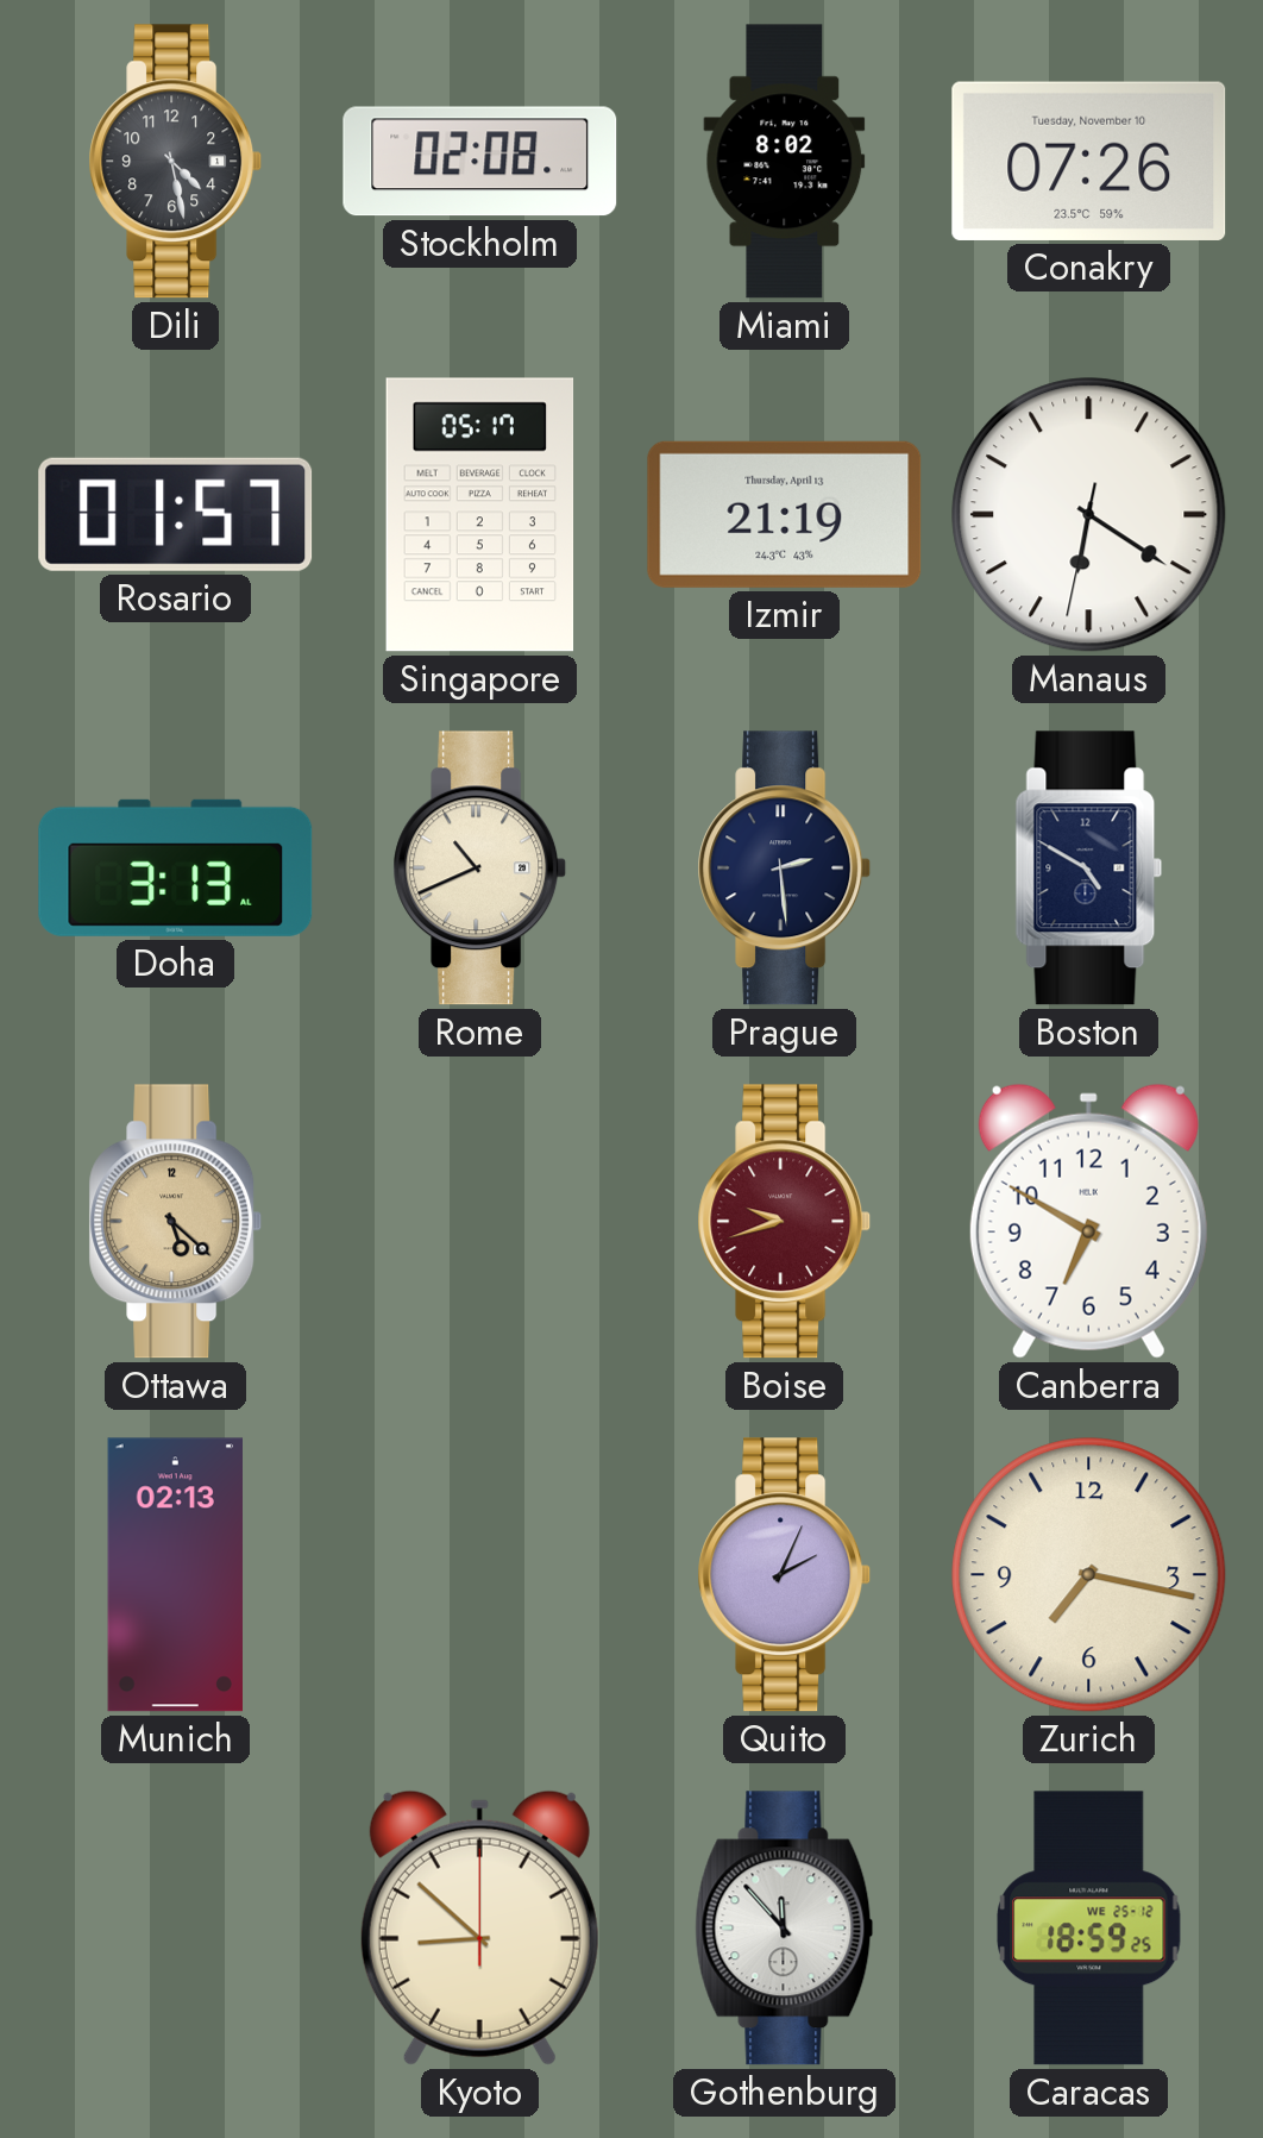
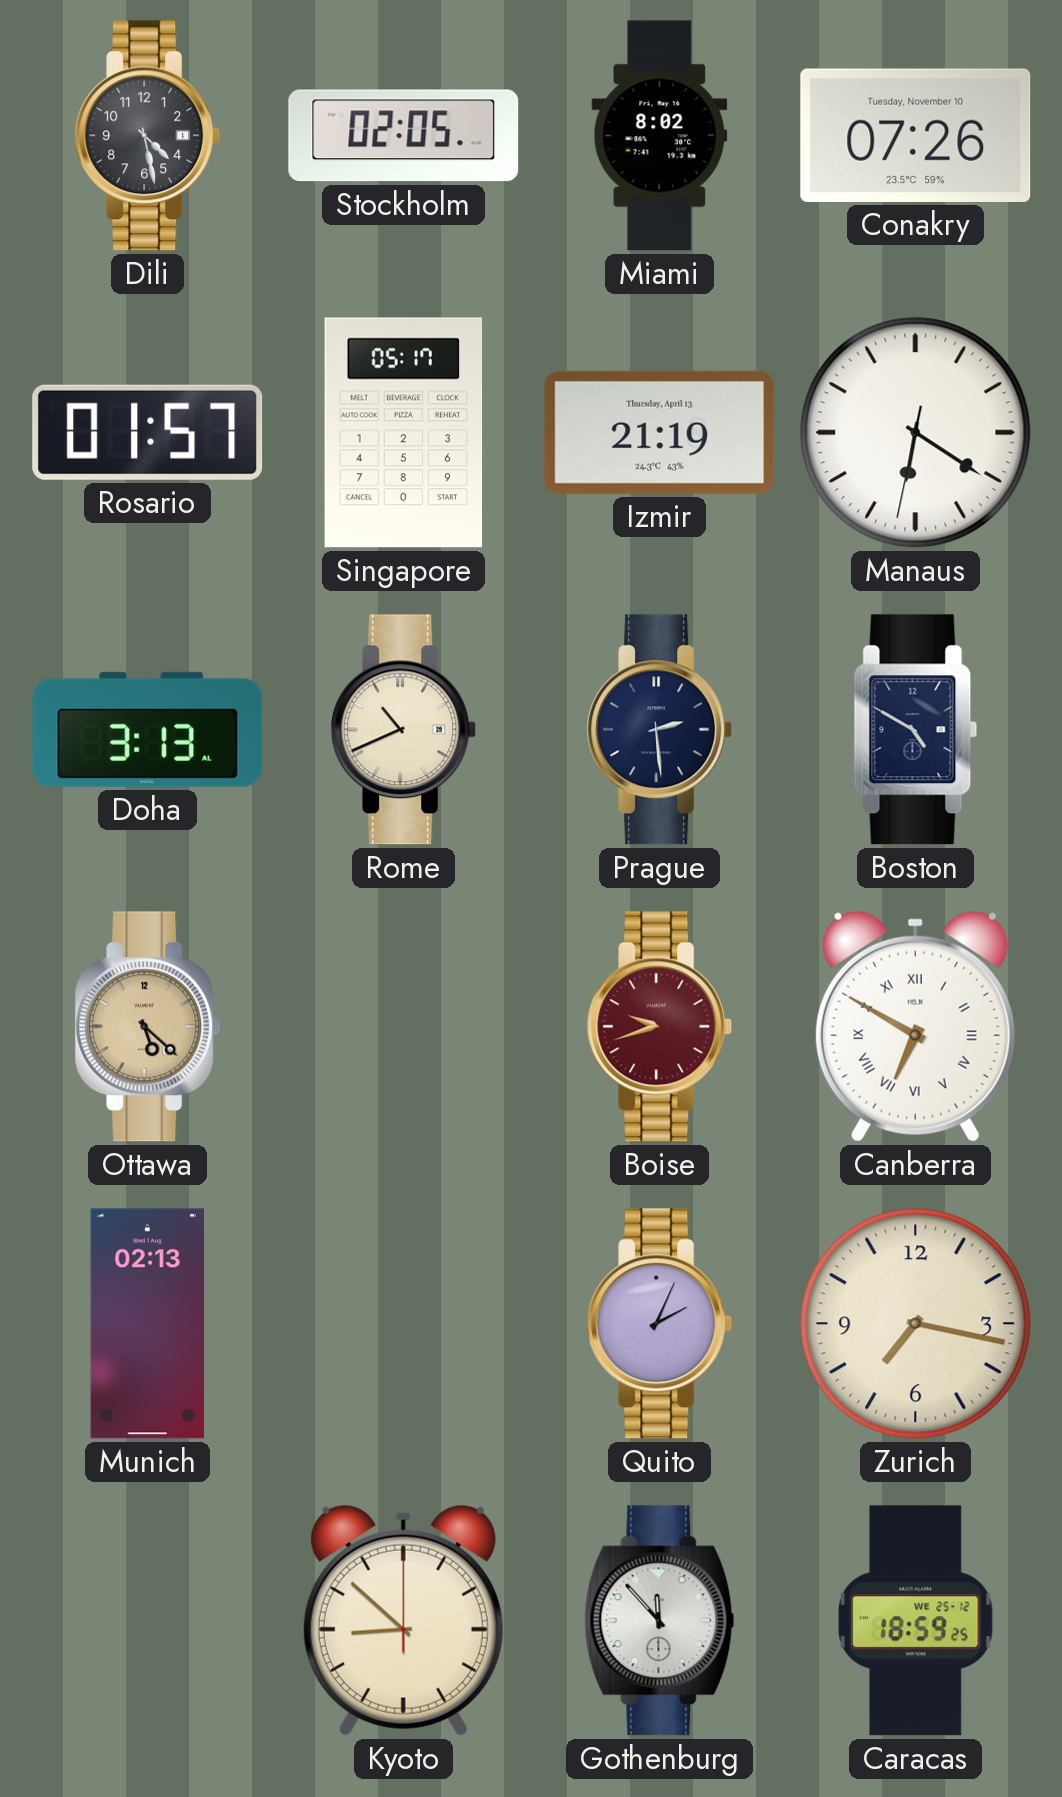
Stockholm: 02:08 -> 02:05
Canberra numerals: Arabic -> Roman
